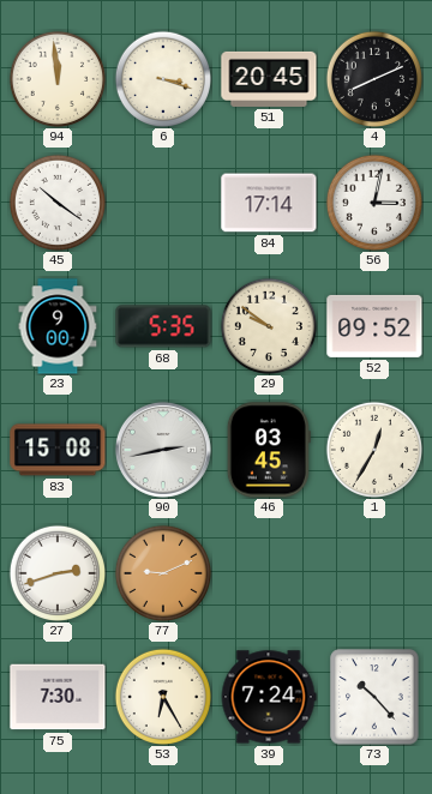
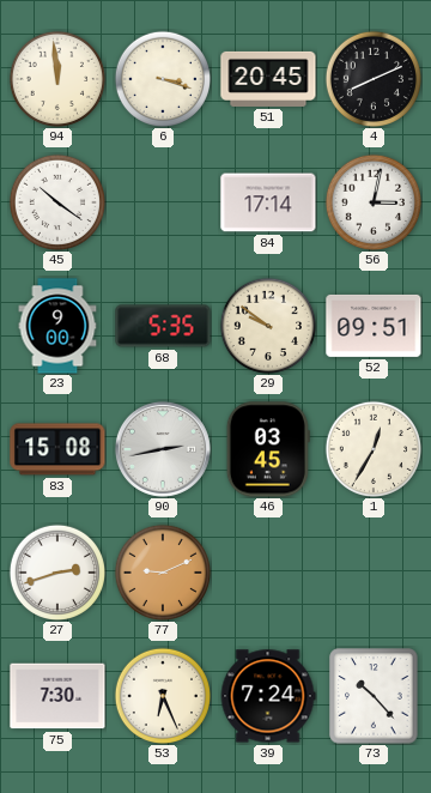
52: 09:52 -> 09:51
53: 6:25 -> 6:26
